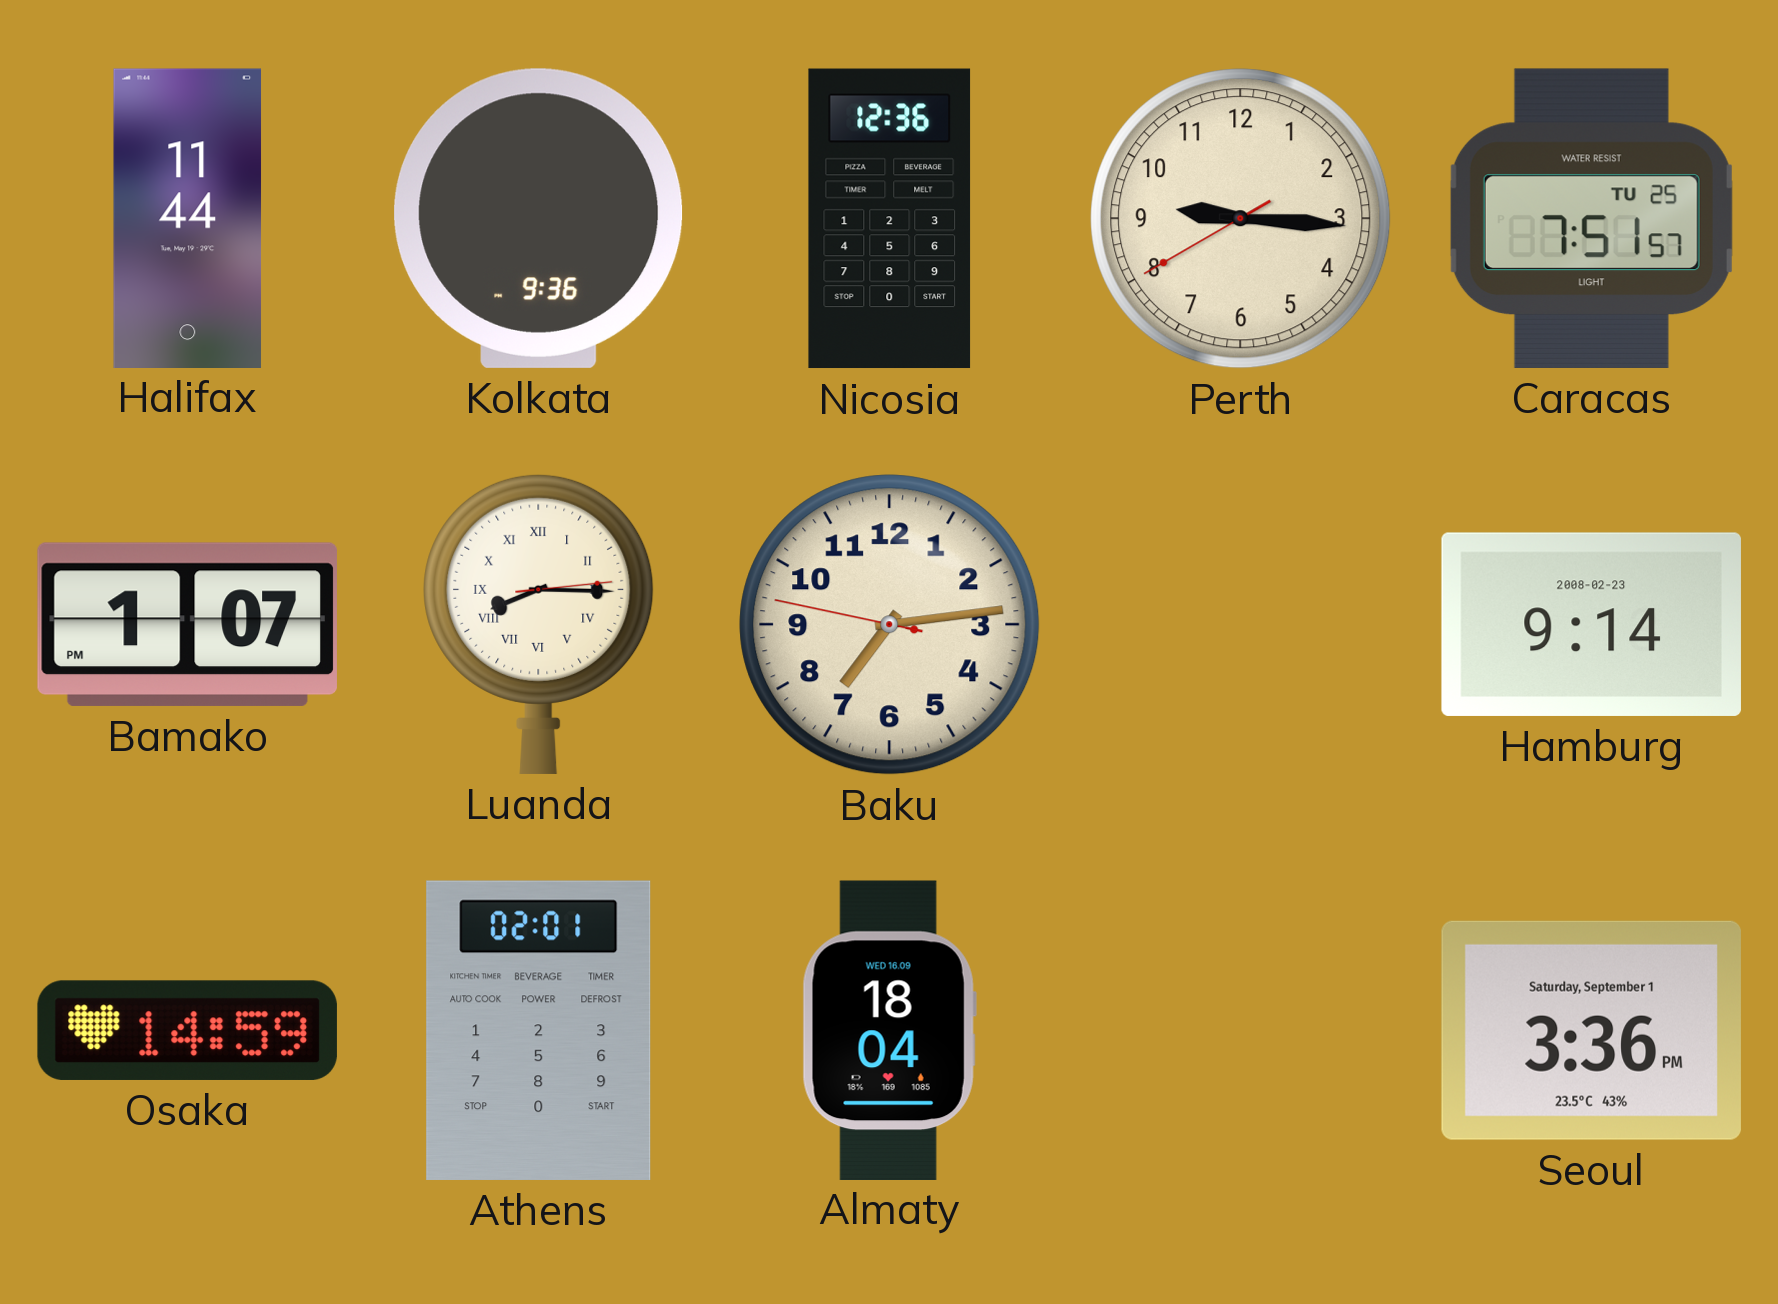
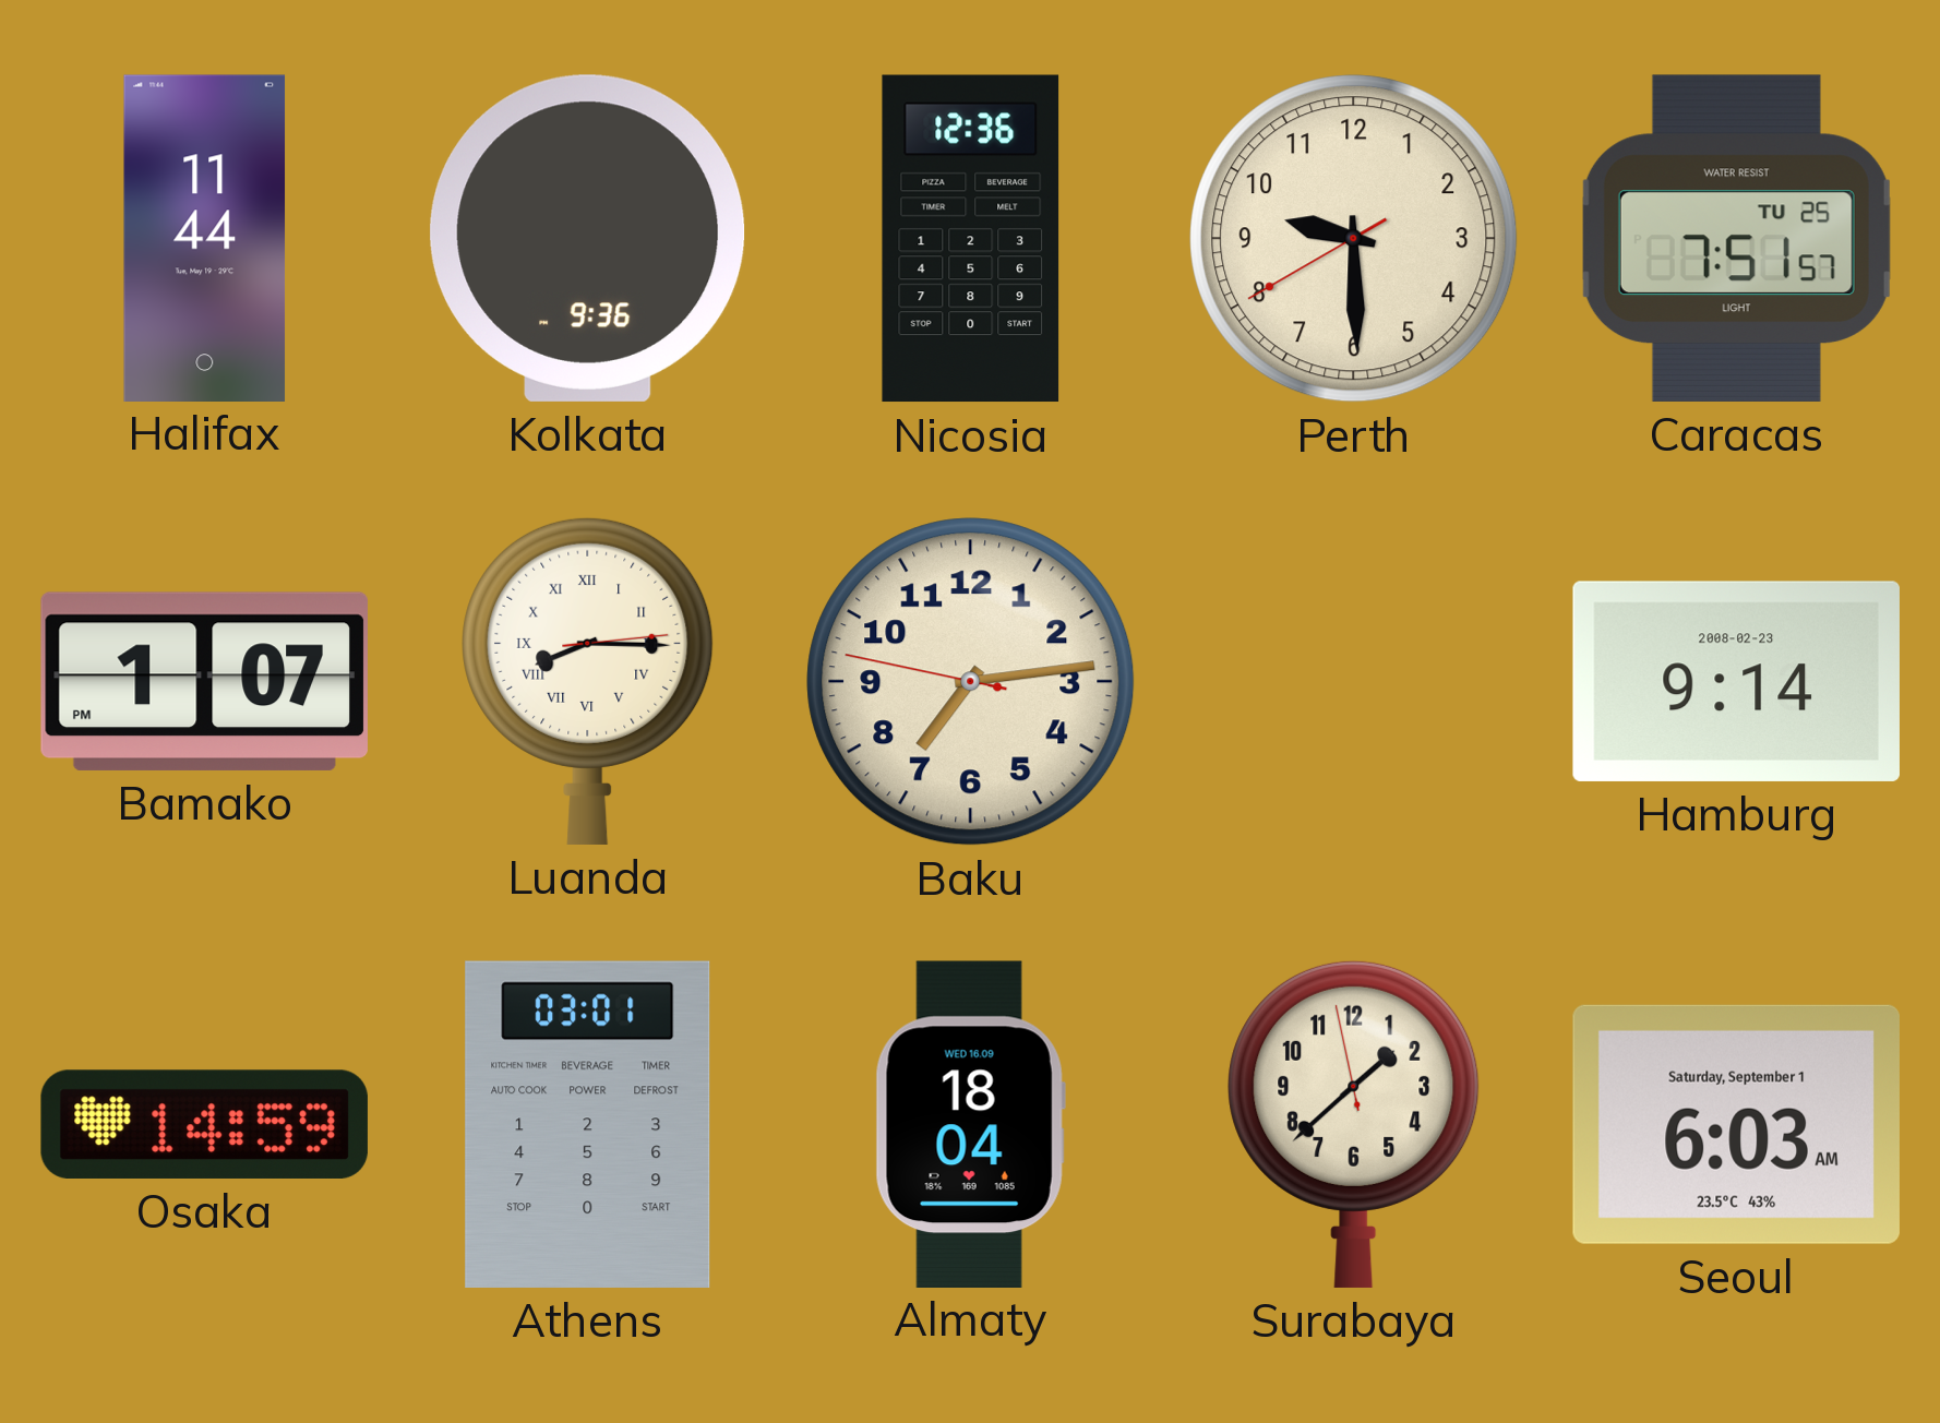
Perth: 9:15 -> 9:29
Athens: 02:01 -> 03:01
Surabaya: none -> 1:37
Seoul: 3:36 -> 6:03
